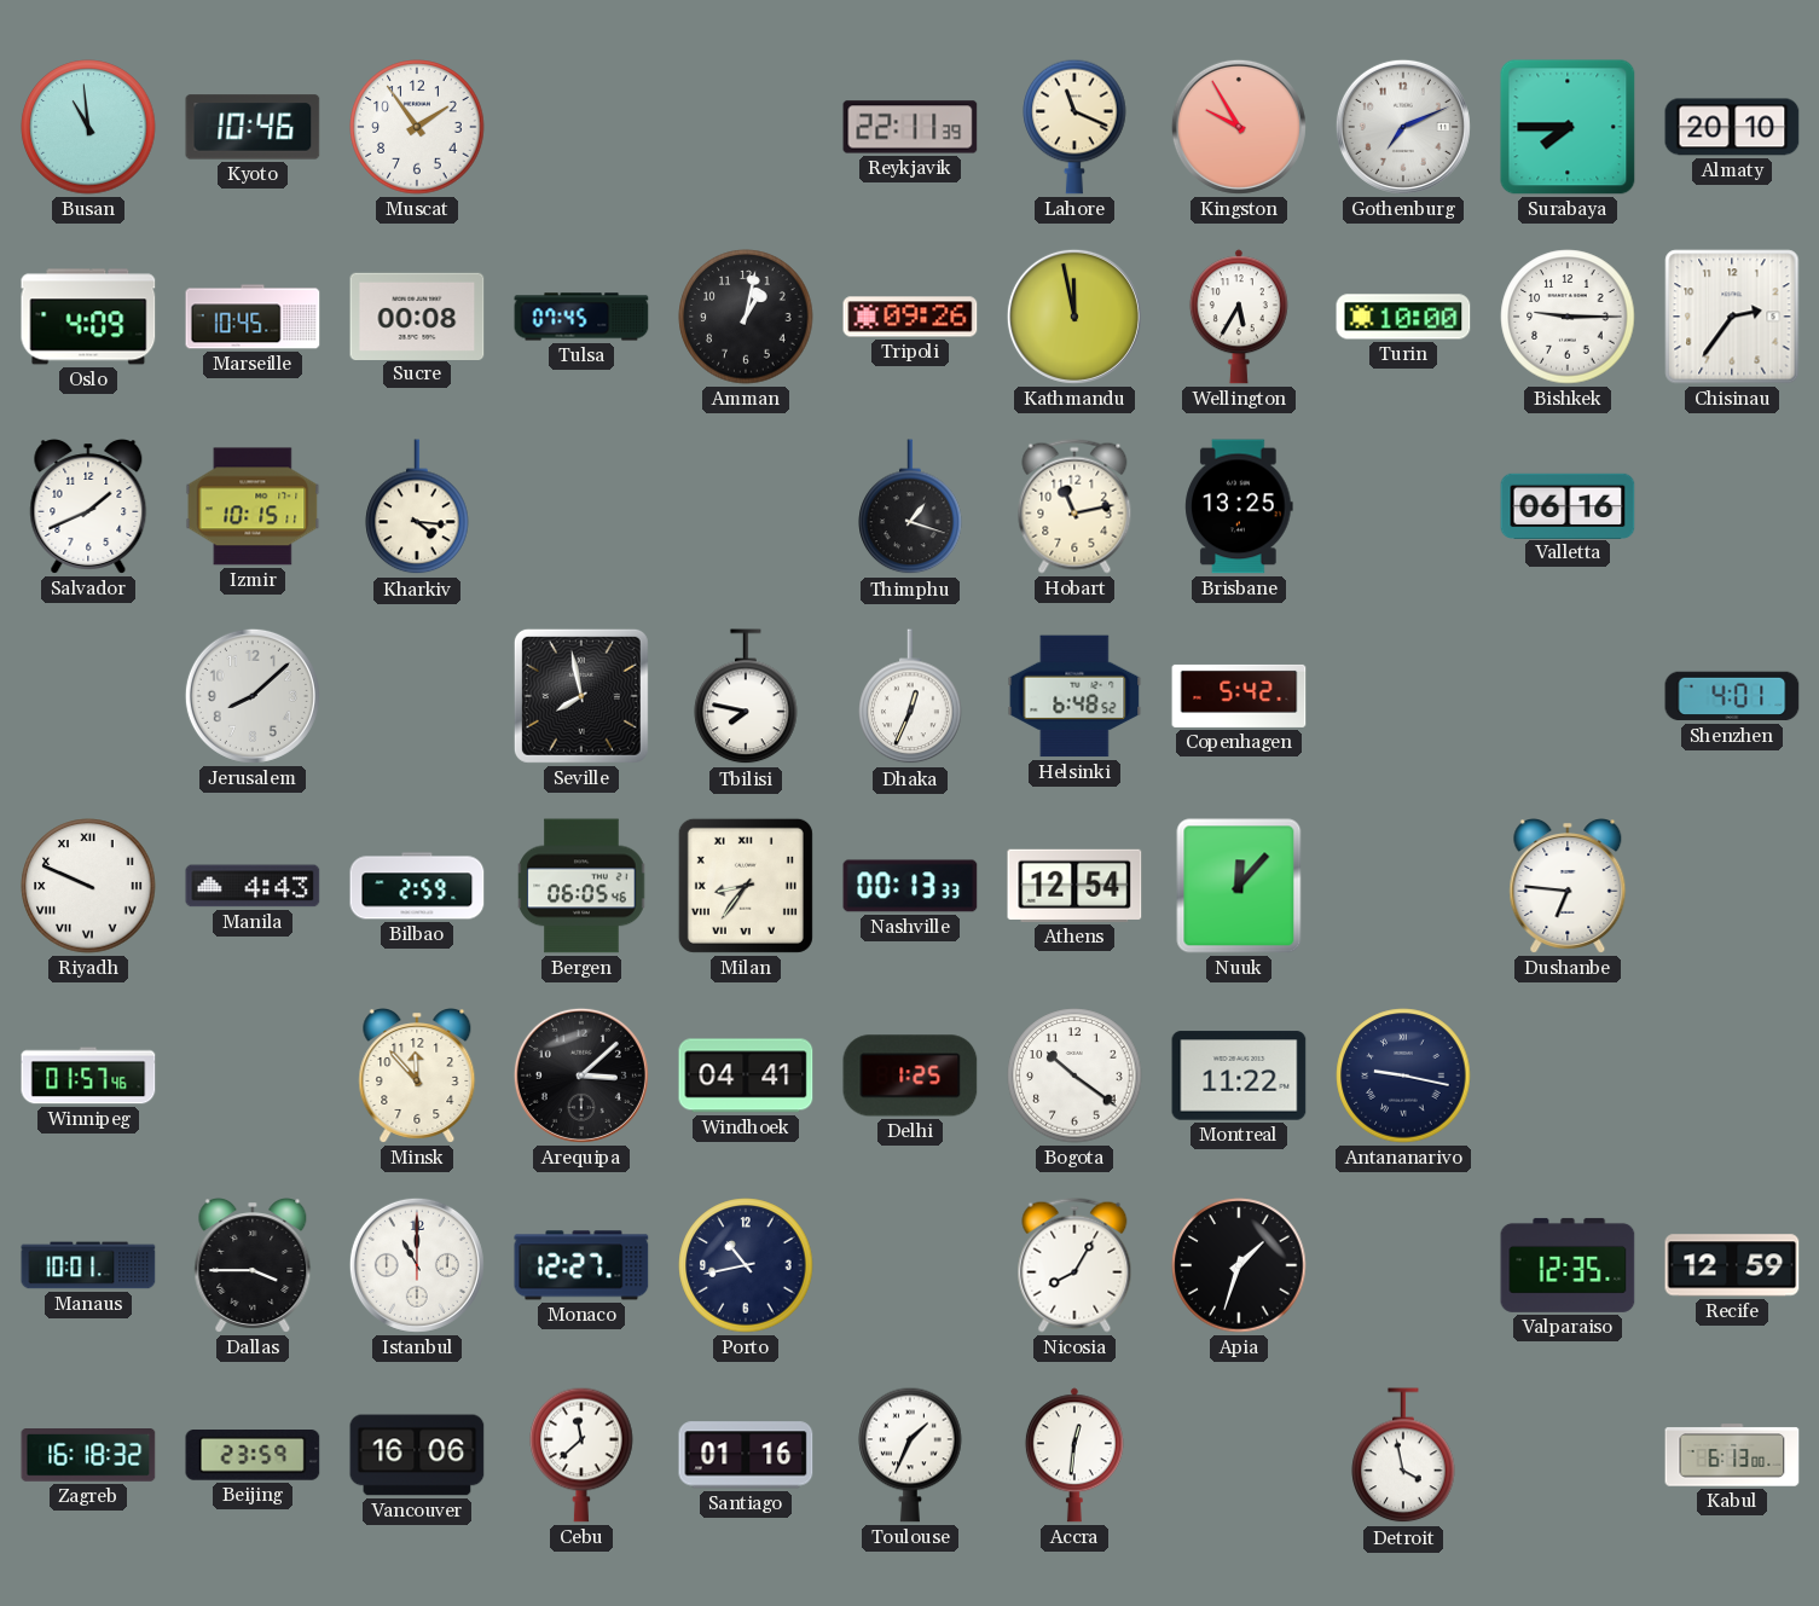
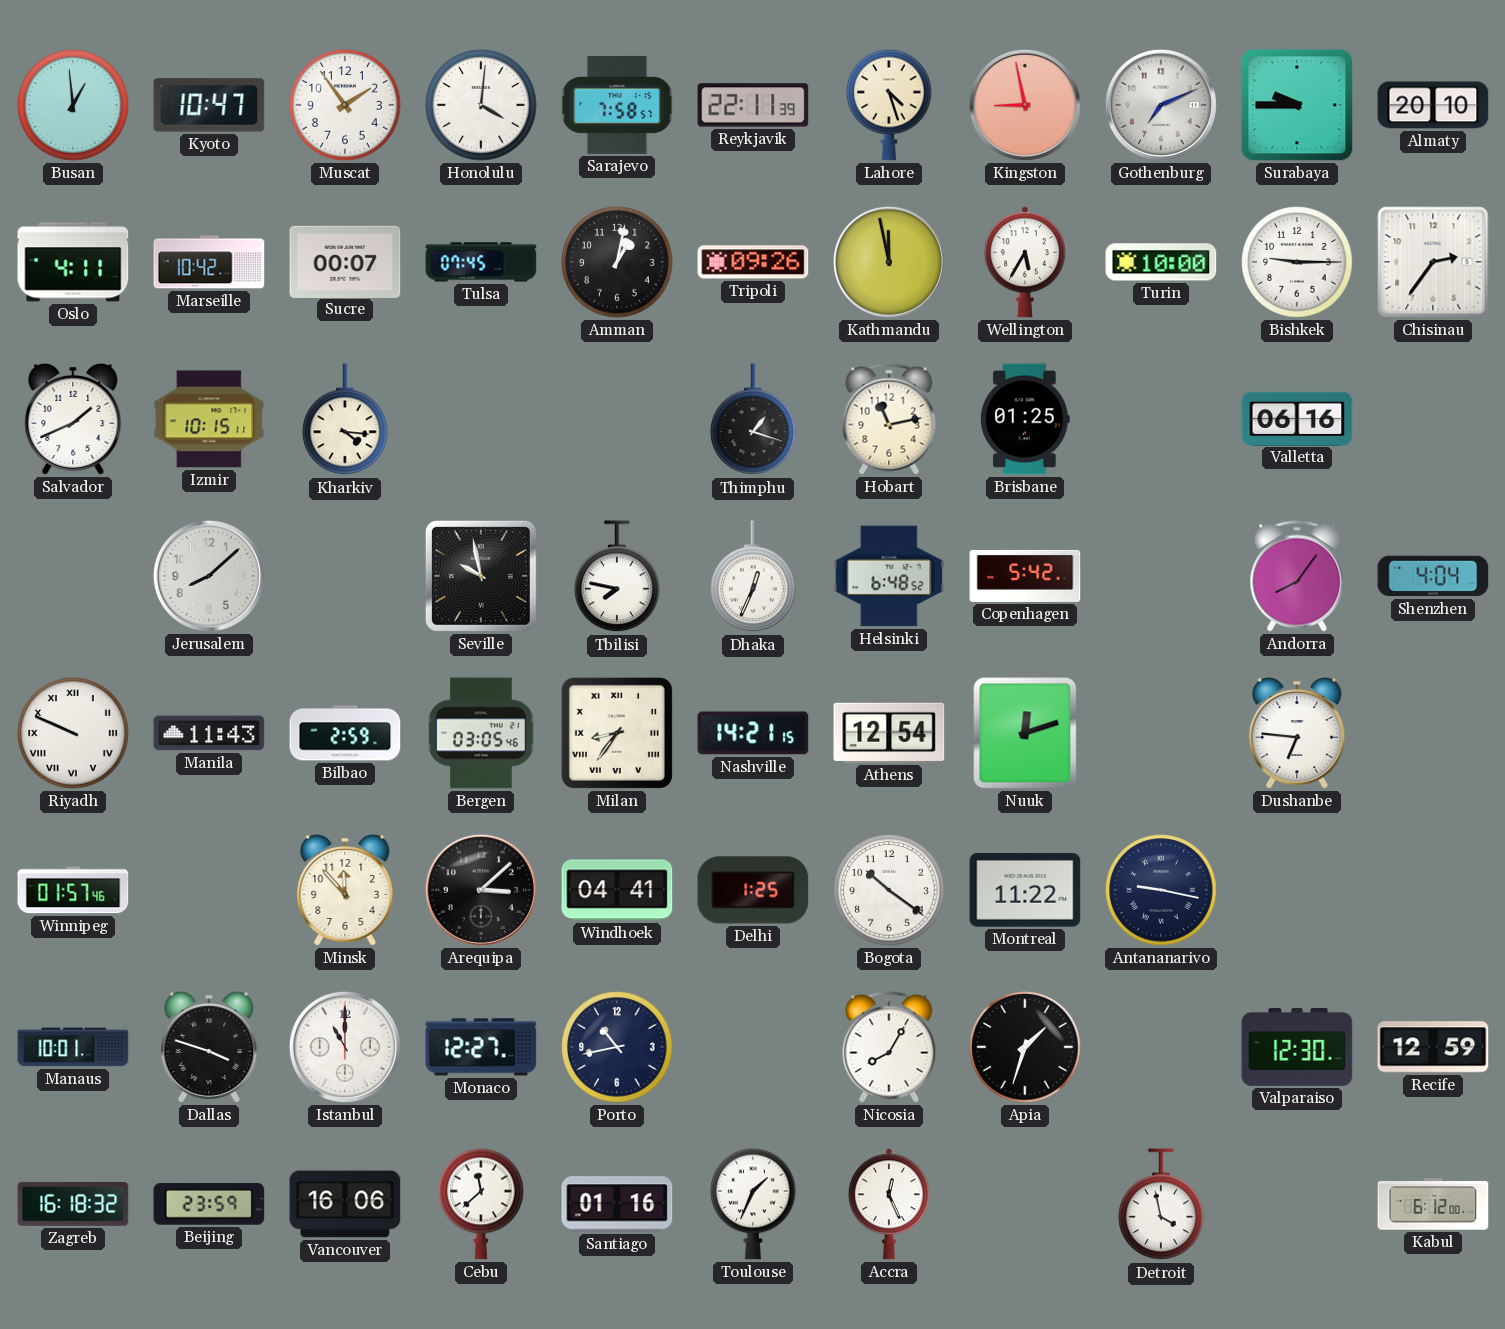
Busan: 10:59 -> 12:59
Kyoto: 10:46 -> 10:47
Honolulu: none -> 4:01
Sarajevo: none -> 7:58
Lahore: 11:19 -> 4:27
Kingston: 9:55 -> 8:58
Surabaya: 7:45 -> 9:45
Oslo: 4:09 -> 4:11
Marseille: 10:45 -> 10:42
Sucre: 00:08 -> 00:07
Brisbane: 13:25 -> 01:25
Seville: 7:58 -> 9:58
Andorra: none -> 8:06
Shenzhen: 4:01 -> 4:04
Manila: 4:43 -> 11:43
Bergen: 06:05 -> 03:05
Nashville: 00:13 -> 14:21
Nuuk: 12:07 -> 12:12
Dallas: 3:45 -> 3:48
Valparaiso: 12:35 -> 12:30
Accra: 12:31 -> 12:26
Kabul: 6:13 -> 6:12
